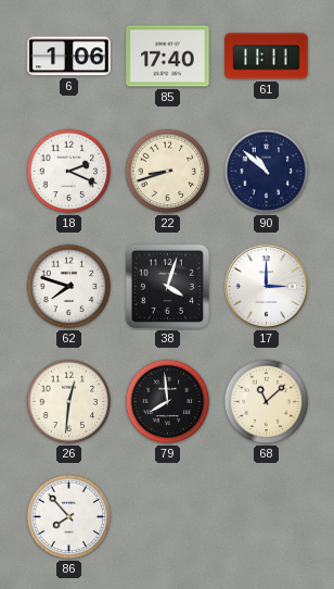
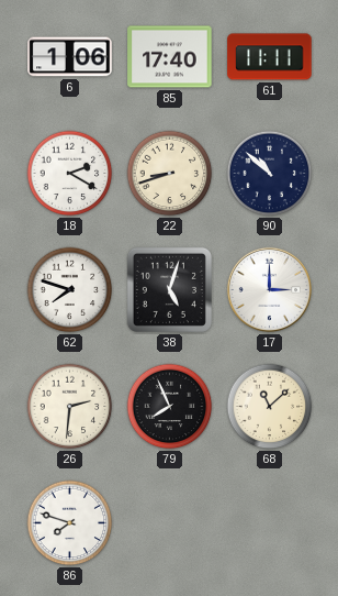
18: 2:19 -> 2:20
38: 4:03 -> 5:03
26: 12:31 -> 2:31
79: 7:59 -> 7:56
86: 7:53 -> 7:48
